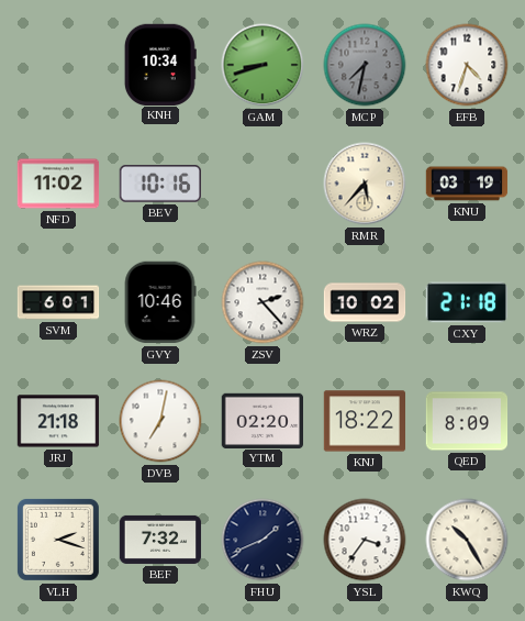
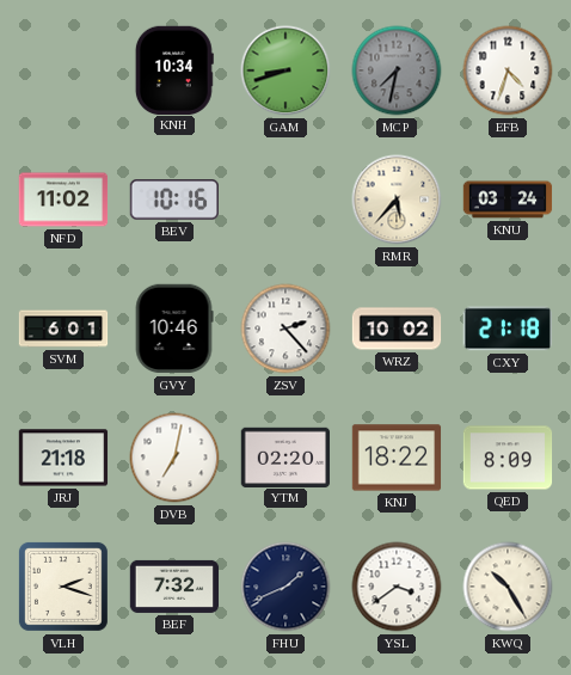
KNU: 03:19 -> 03:24
YSL: 3:36 -> 3:39
